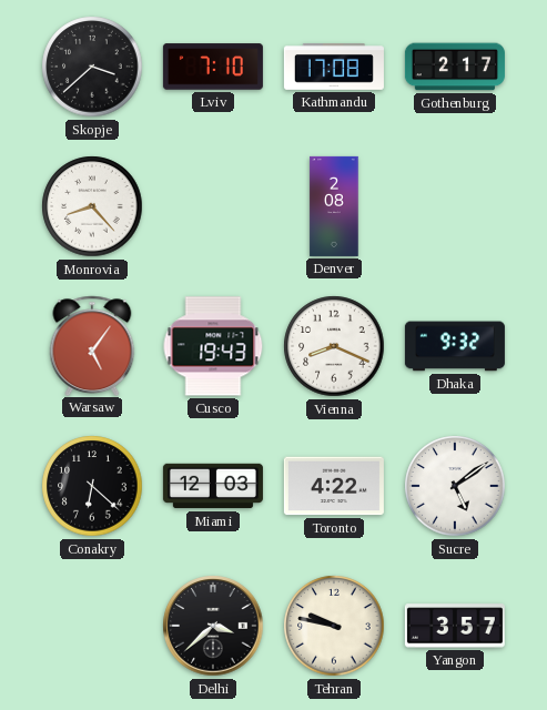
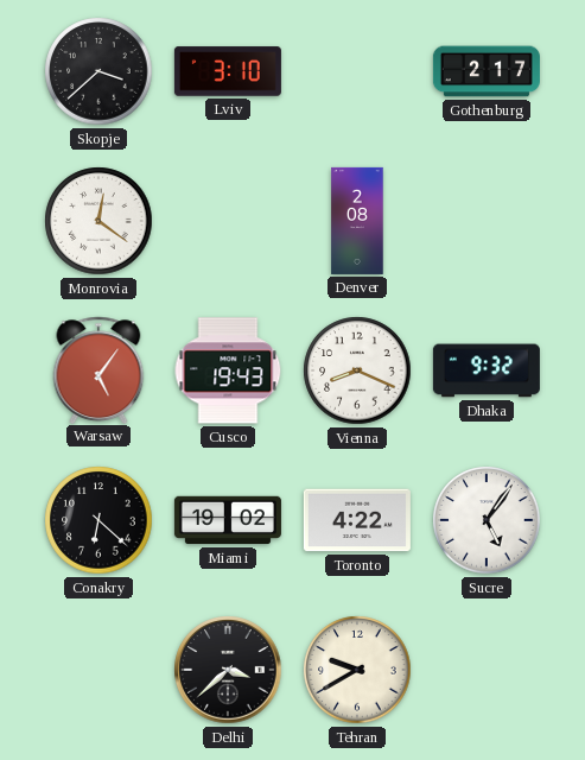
Lviv: 7:10 -> 3:10
Kathmandu: 17:08 -> none
Monrovia: 8:23 -> 12:21
Miami: 12:03 -> 19:02
Sucre: 5:09 -> 5:06
Tehran: 9:47 -> 9:40
Yangon: 3:57 -> none
